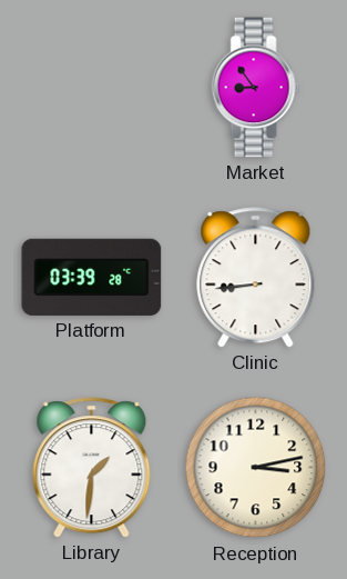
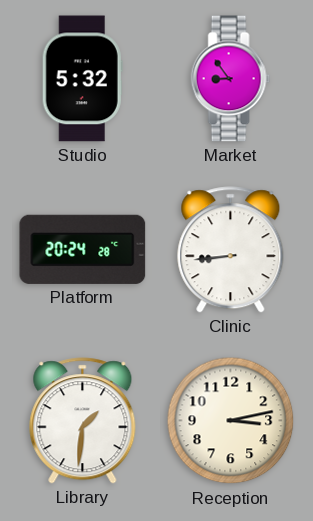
Studio: none -> 5:32
Platform: 03:39 -> 20:24
